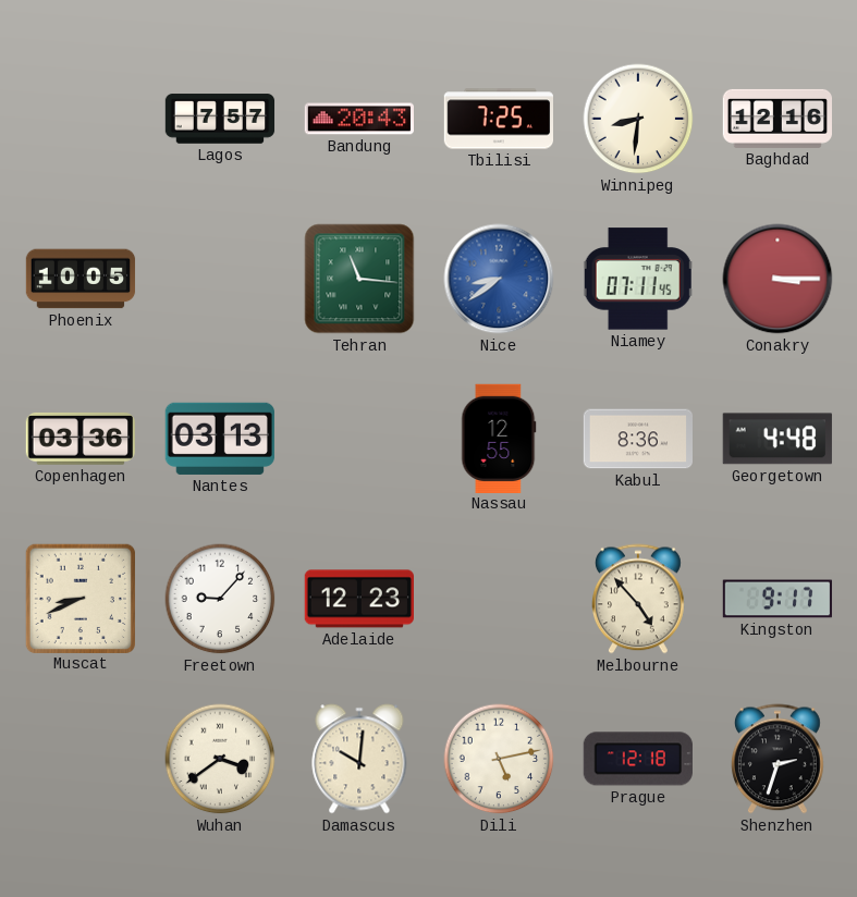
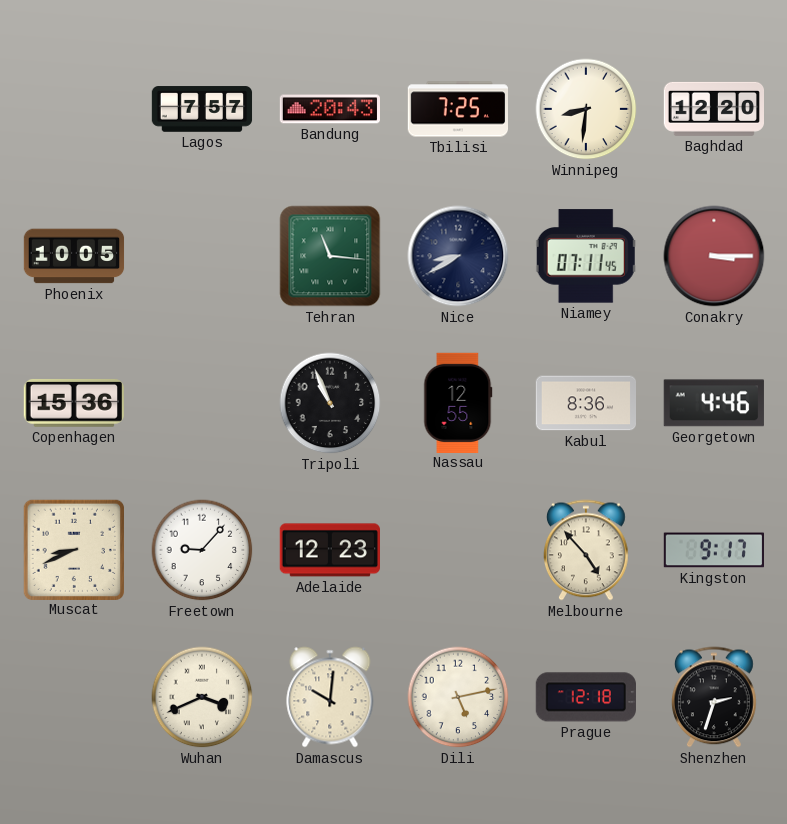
Baghdad: 12:16 -> 12:20
Nice: 8:39 -> 8:40
Nice dial: blue -> navy
Copenhagen: 03:36 -> 15:36
Nantes: 03:13 -> none
Tripoli: none -> 10:56
Georgetown: 4:48 -> 4:46
Wuhan: 3:39 -> 3:41
